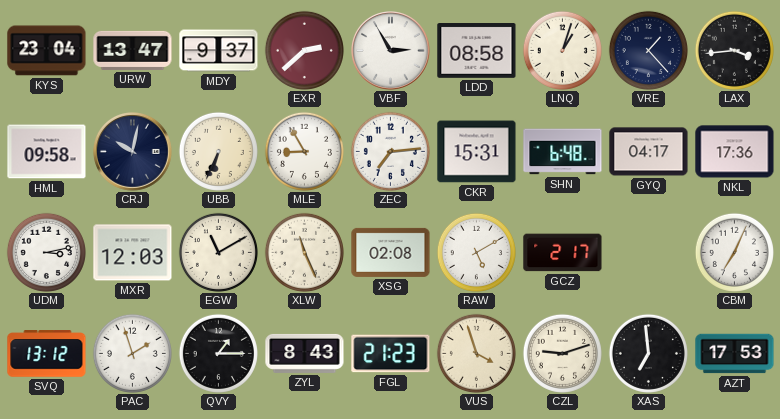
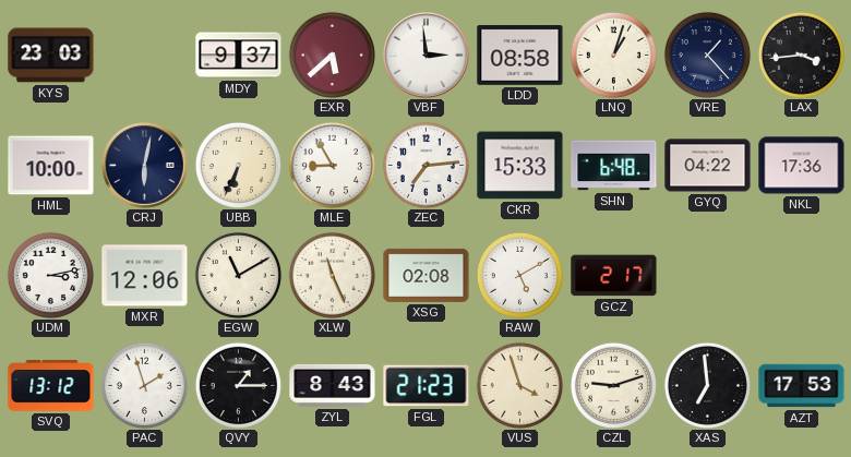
KYS: 23:04 -> 23:03
URW: 13:47 -> none
EXR: 2:38 -> 5:38
VBF: 2:55 -> 2:59
HML: 09:58 -> 10:00
CRJ: 10:02 -> 6:02
CKR: 15:31 -> 15:33
GYQ: 04:17 -> 04:22
MXR: 12:03 -> 12:06
CBM: 7:04 -> none
